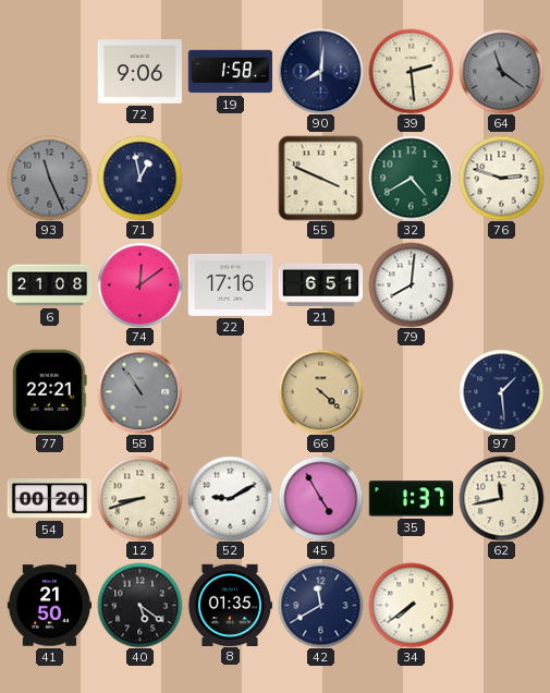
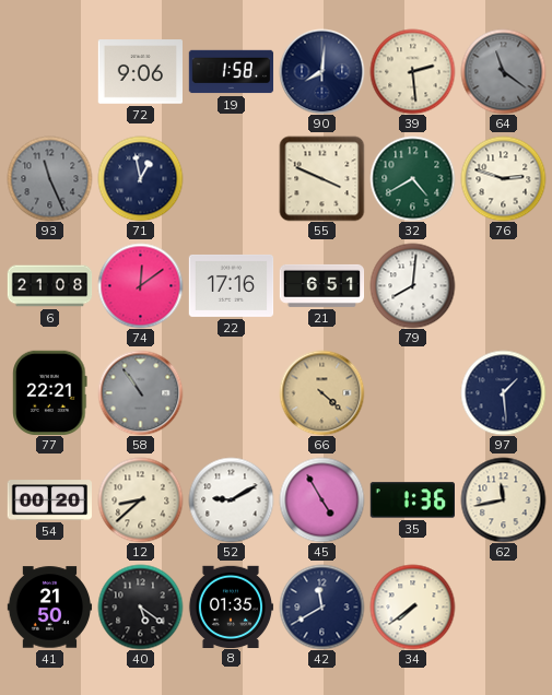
12: 8:42 -> 8:38
35: 1:37 -> 1:36
